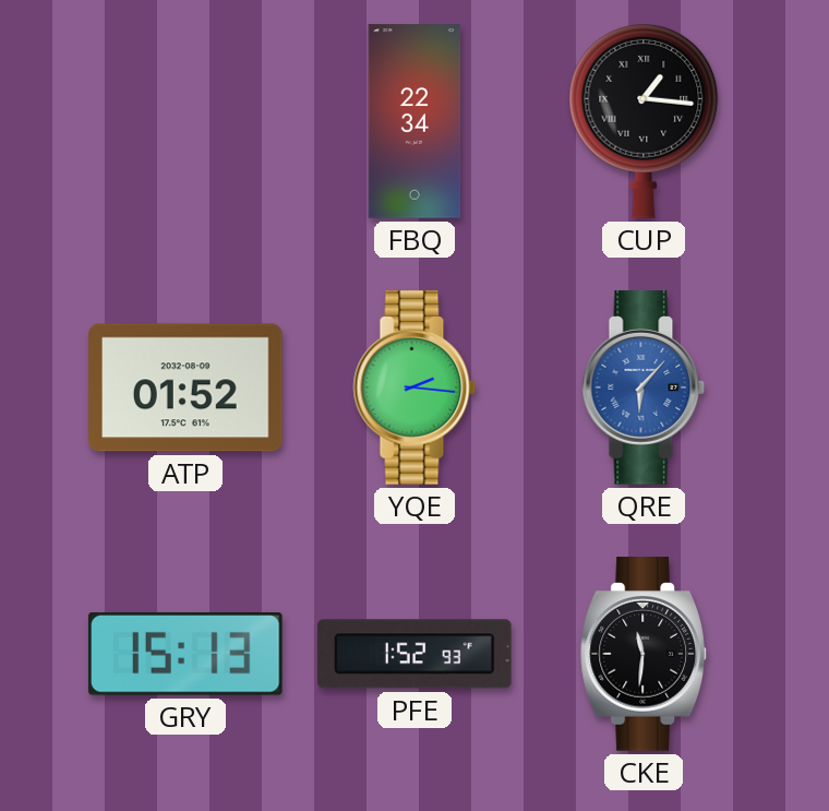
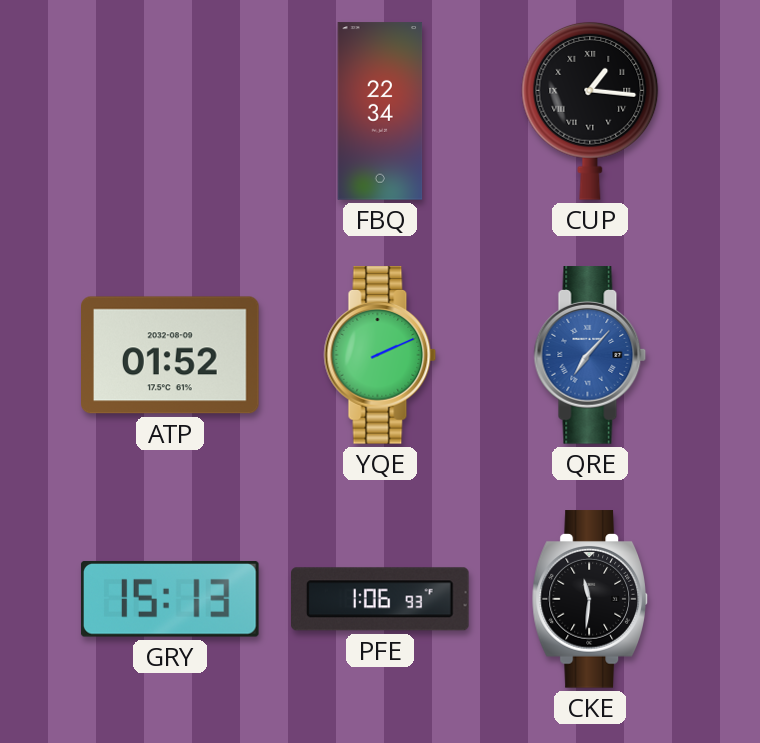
YQE: 2:16 -> 2:11
QRE: 6:07 -> 7:07
PFE: 1:52 -> 1:06
